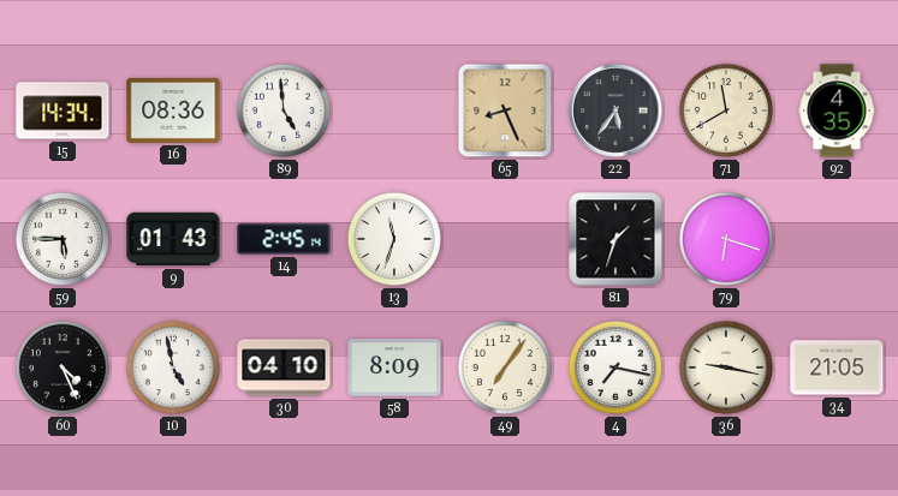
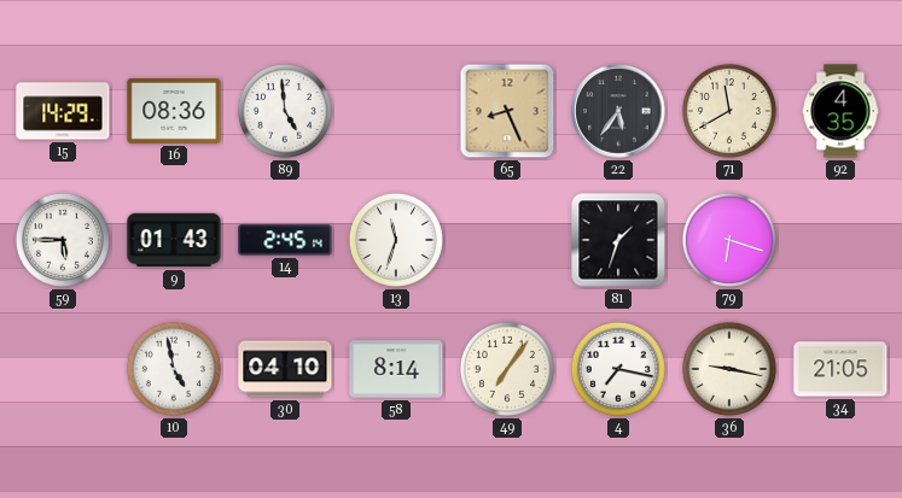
15: 14:34 -> 14:29
60: 4:26 -> none
58: 8:09 -> 8:14
